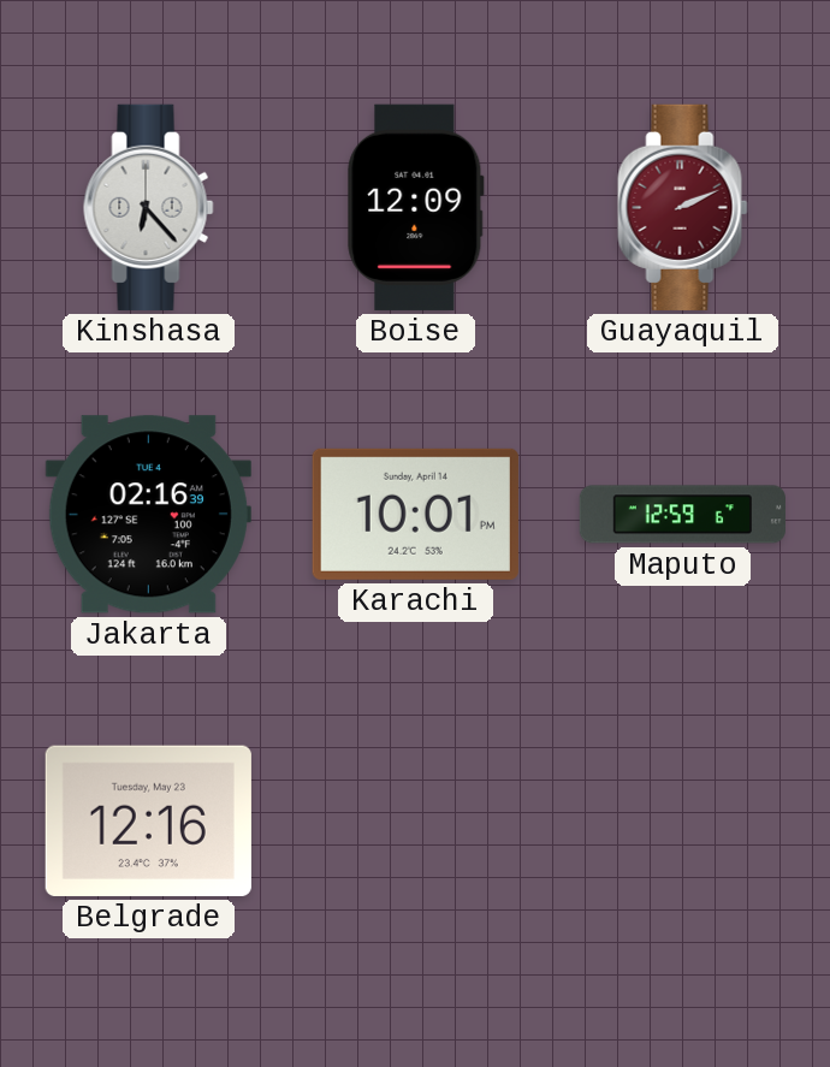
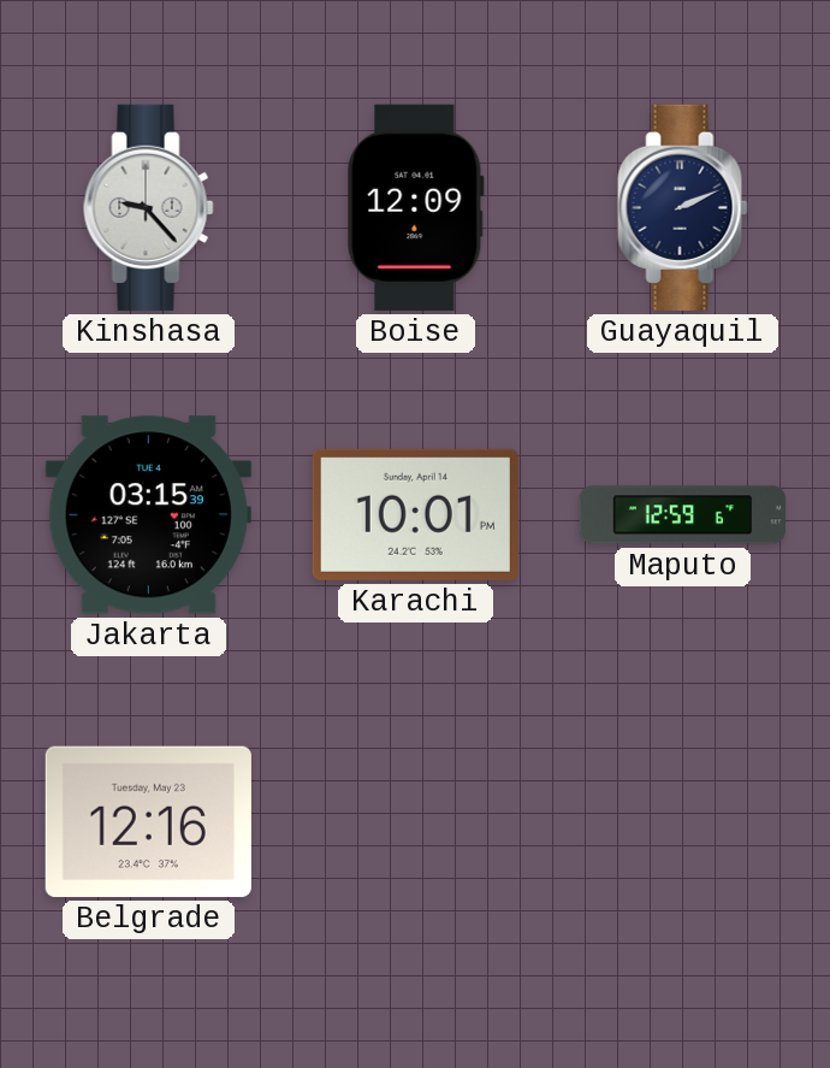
Kinshasa: 6:23 -> 9:23
Guayaquil dial: burgundy -> navy
Jakarta: 02:16 -> 03:15
